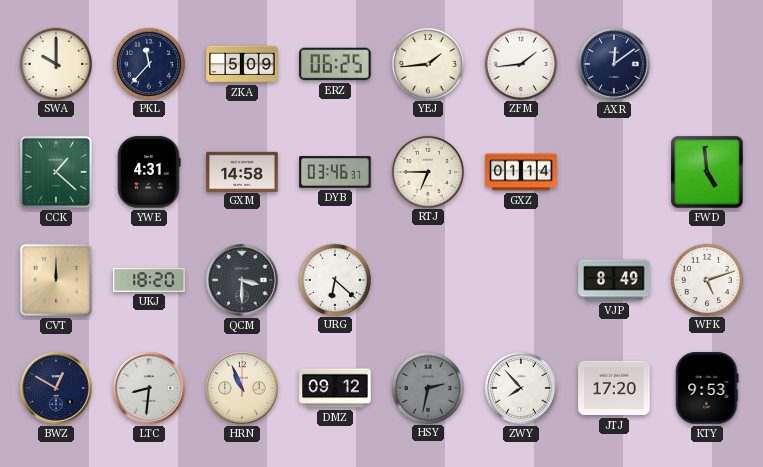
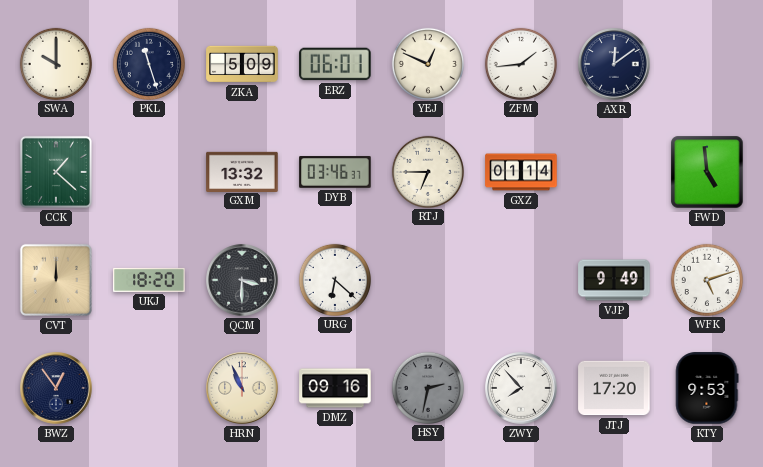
PKL: 11:37 -> 11:27
ERZ: 06:25 -> 06:01
YEJ: 1:44 -> 12:49
YWE: 4:31 -> none
GXM: 14:58 -> 13:32
VJP: 8:49 -> 9:49
BWZ: 12:50 -> 12:54
LTC: 8:31 -> none
DMZ: 09:12 -> 09:16
